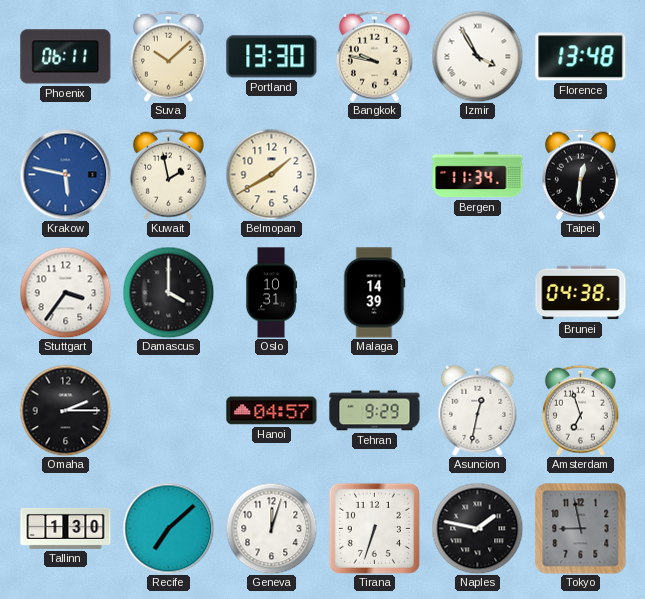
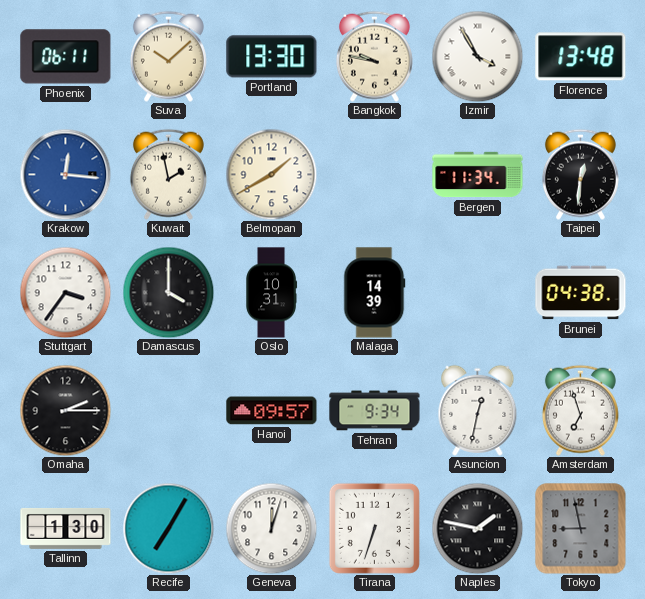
Krakow: 5:47 -> 12:16
Hanoi: 04:57 -> 09:57
Tehran: 9:29 -> 9:34
Recife: 7:08 -> 7:05
